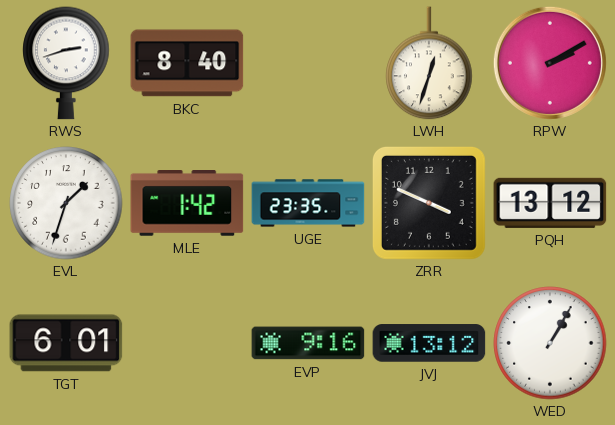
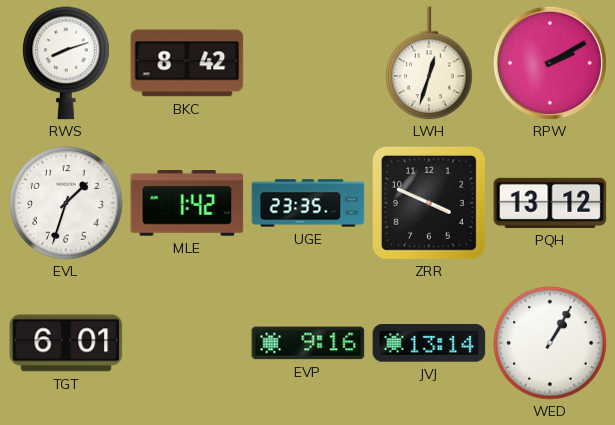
RWS: 2:42 -> 8:12
BKC: 8:40 -> 8:42
JVJ: 13:12 -> 13:14
